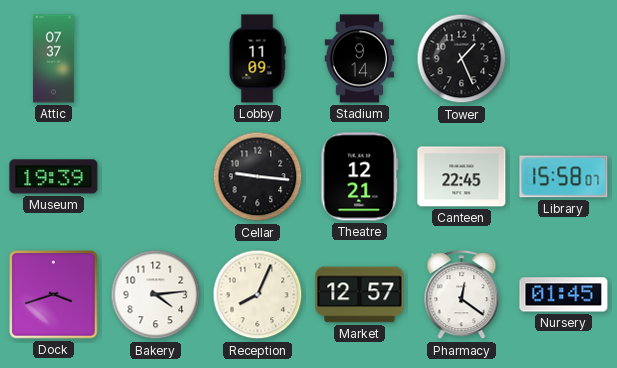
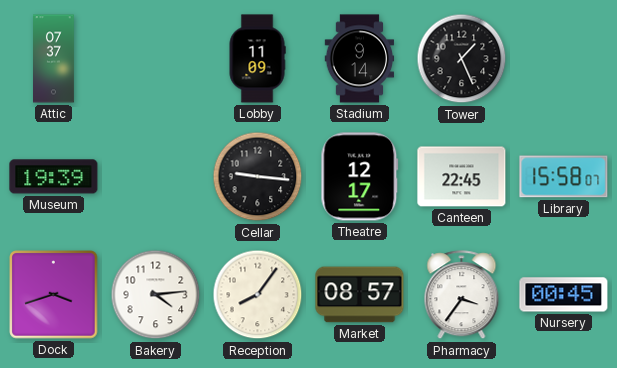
Theatre: 12:21 -> 12:17
Reception: 8:04 -> 8:06
Market: 12:57 -> 08:57
Pharmacy: 12:21 -> 3:36
Nursery: 01:45 -> 00:45
